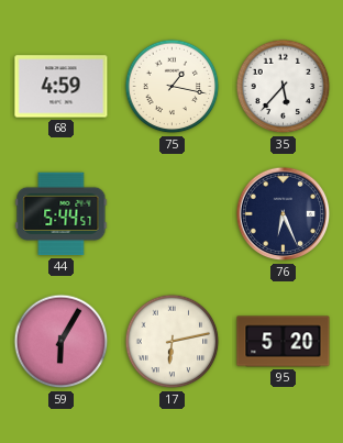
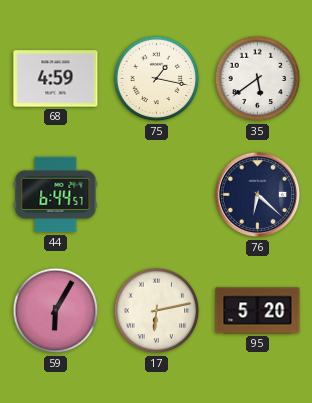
35: 5:37 -> 5:39
44: 5:44 -> 6:44
76: 6:26 -> 6:22
